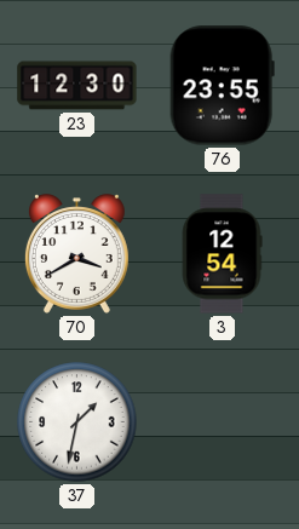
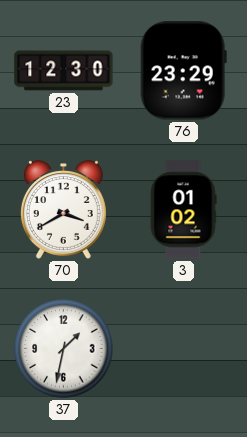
76: 23:55 -> 23:29
3: 12:54 -> 01:02
